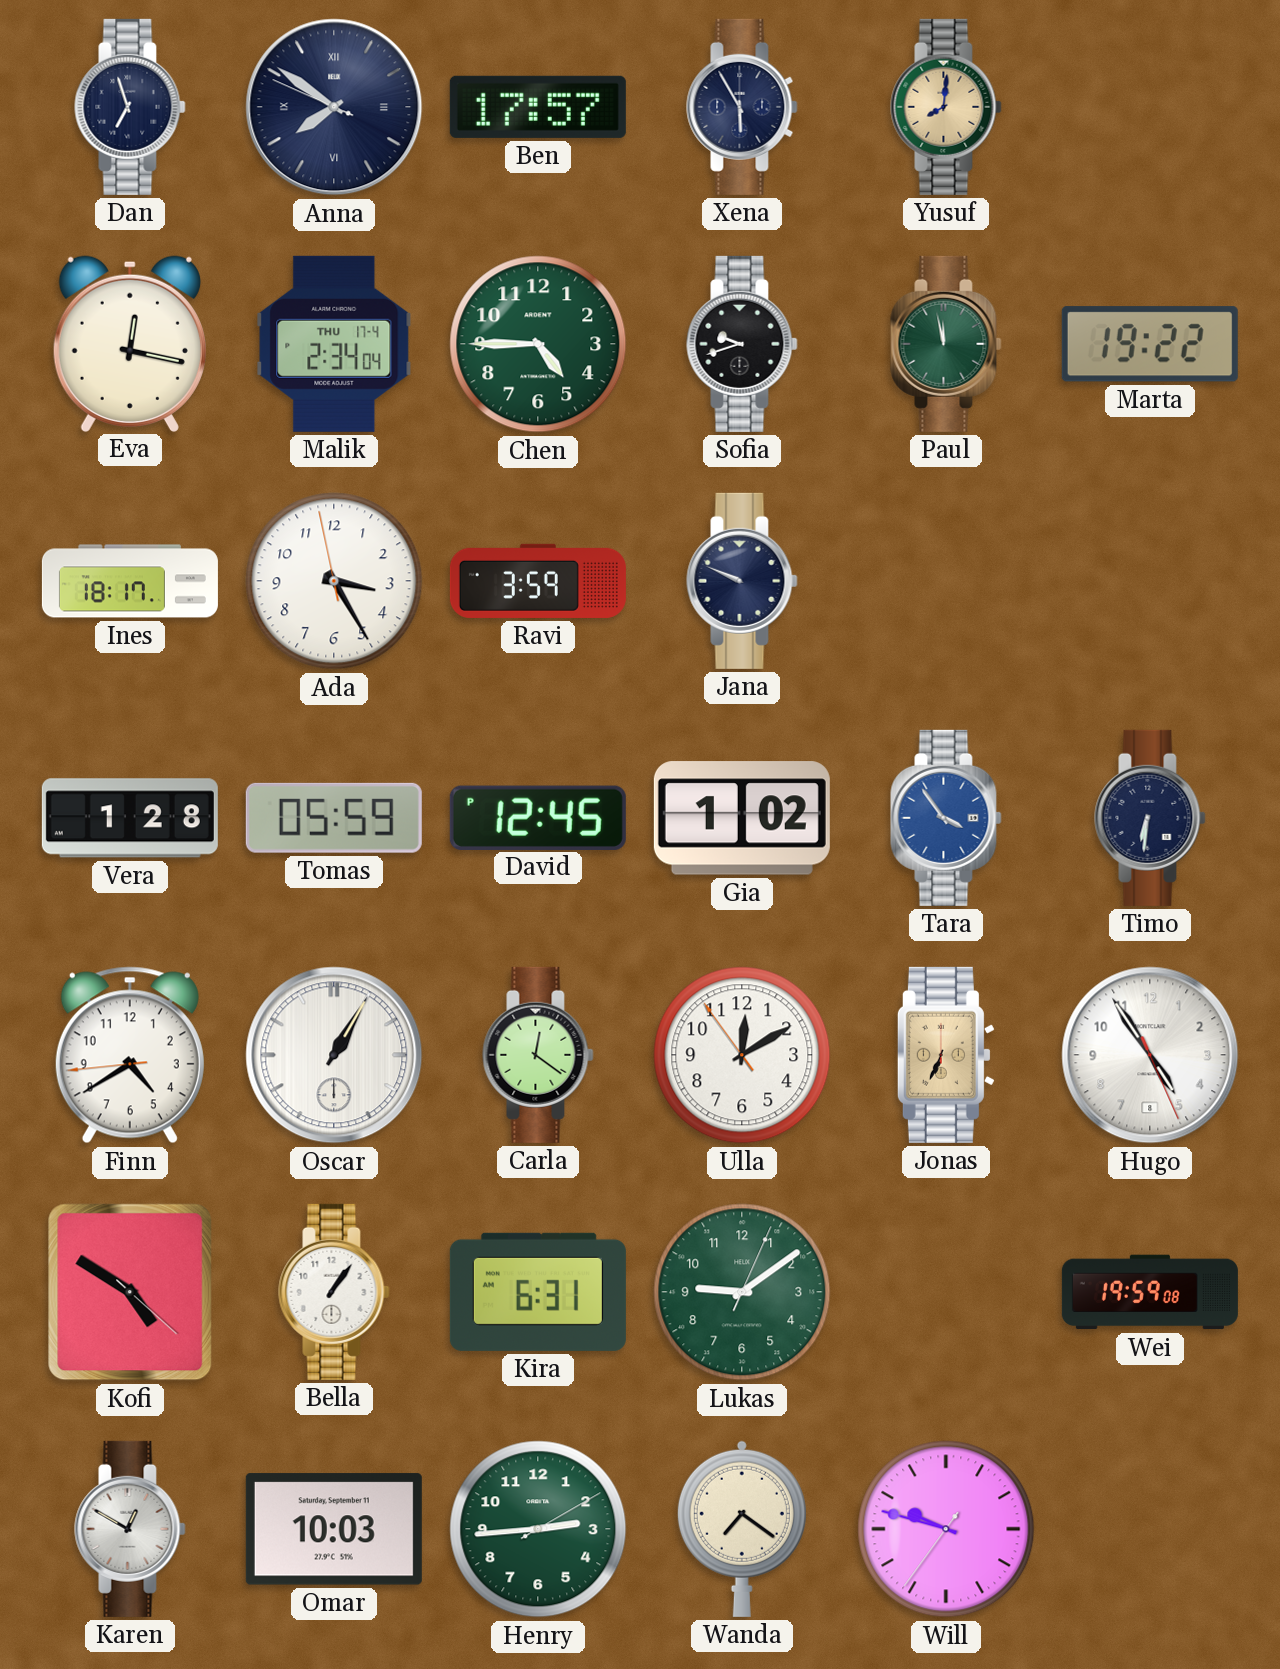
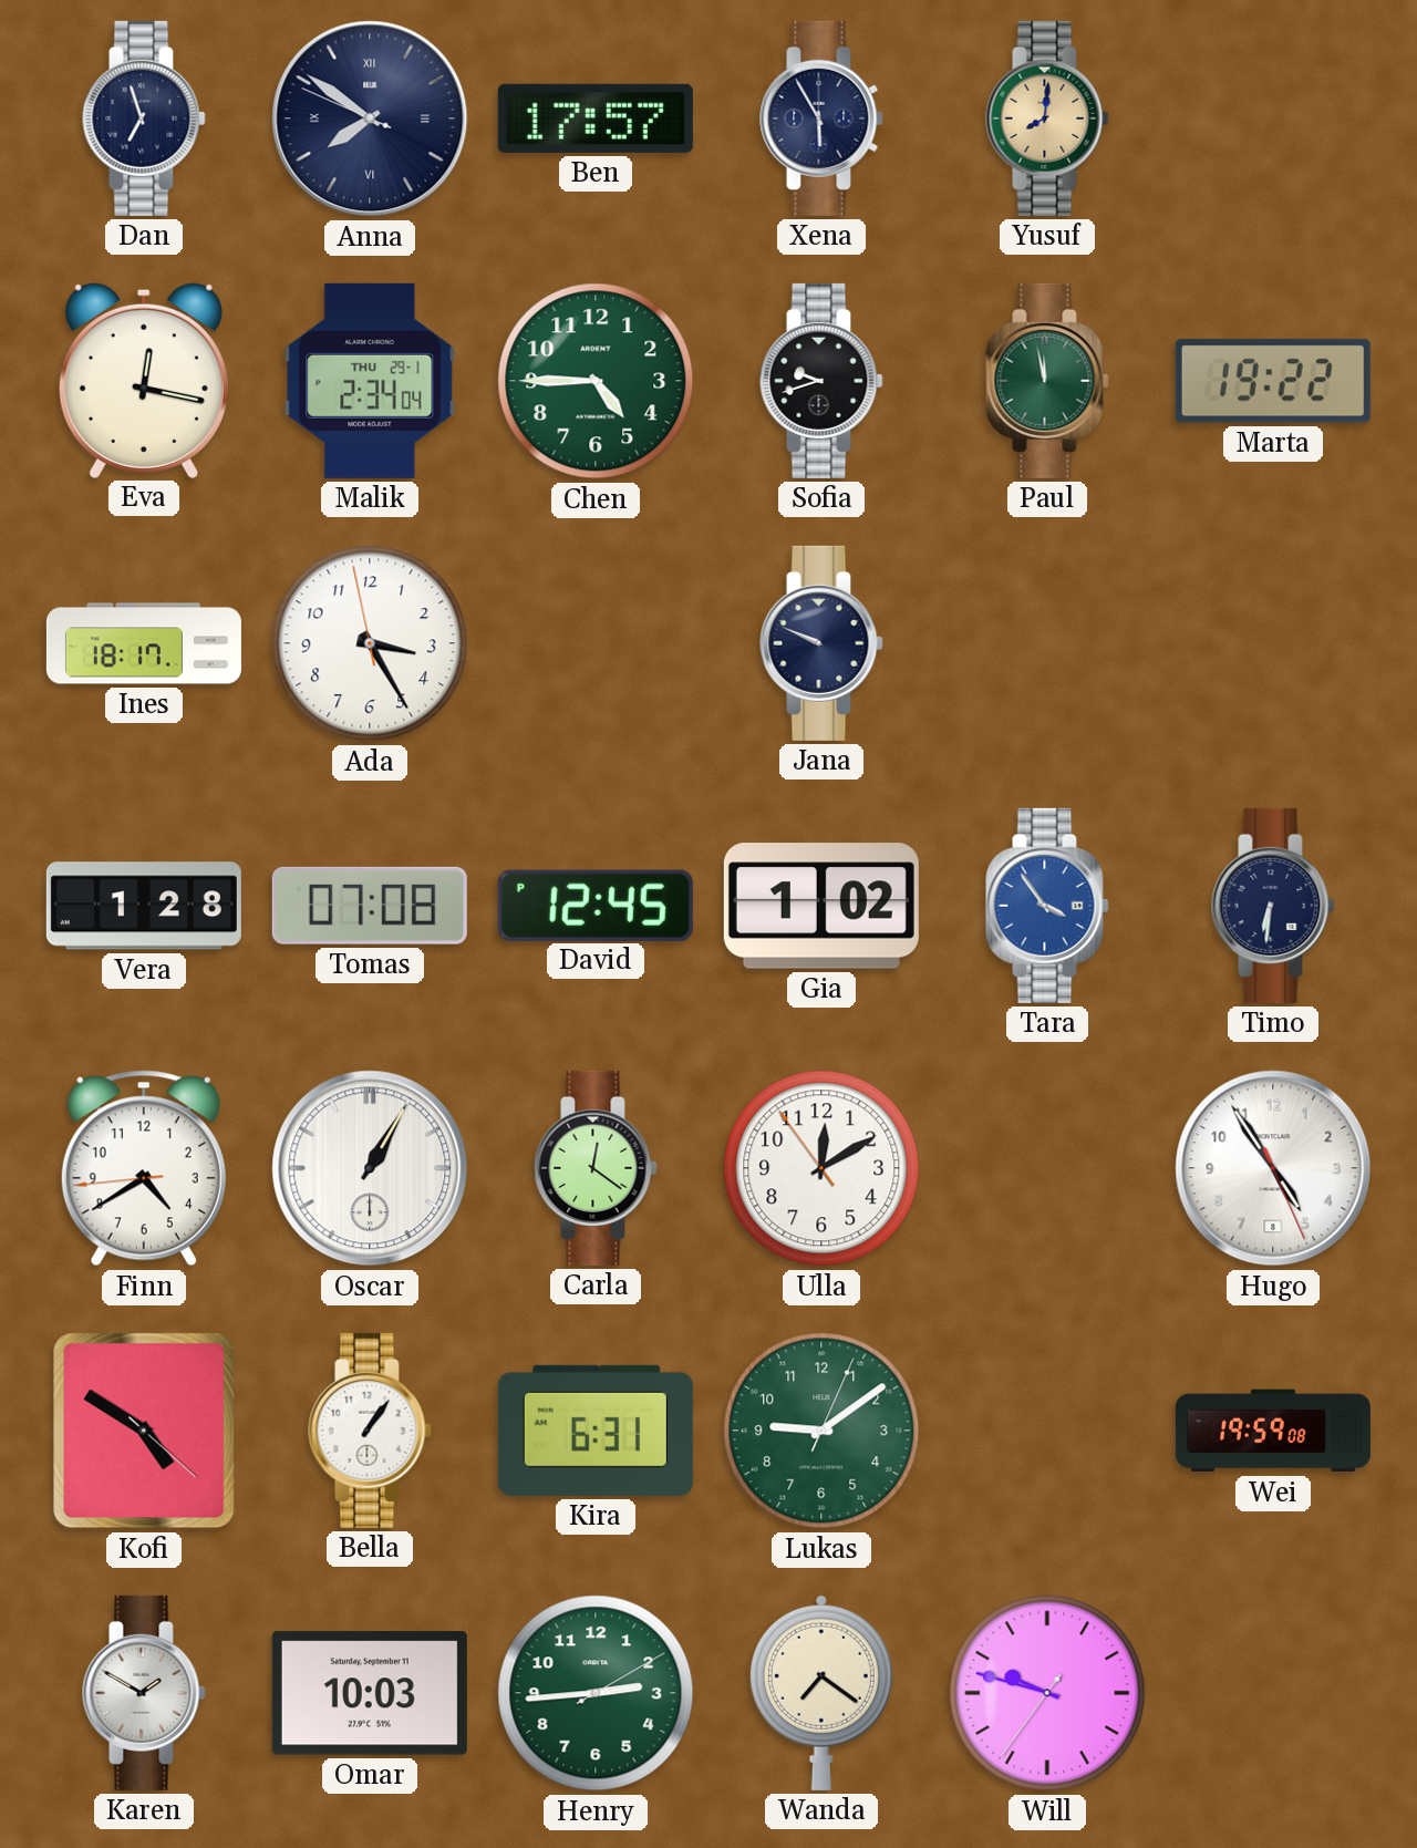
Malik date: THU 17-4 -> THU 29-1
Ravi: 3:59 -> none
Tomas: 05:59 -> 07:08
Jonas: 6:34 -> none
Karen: 12:50 -> 1:50
